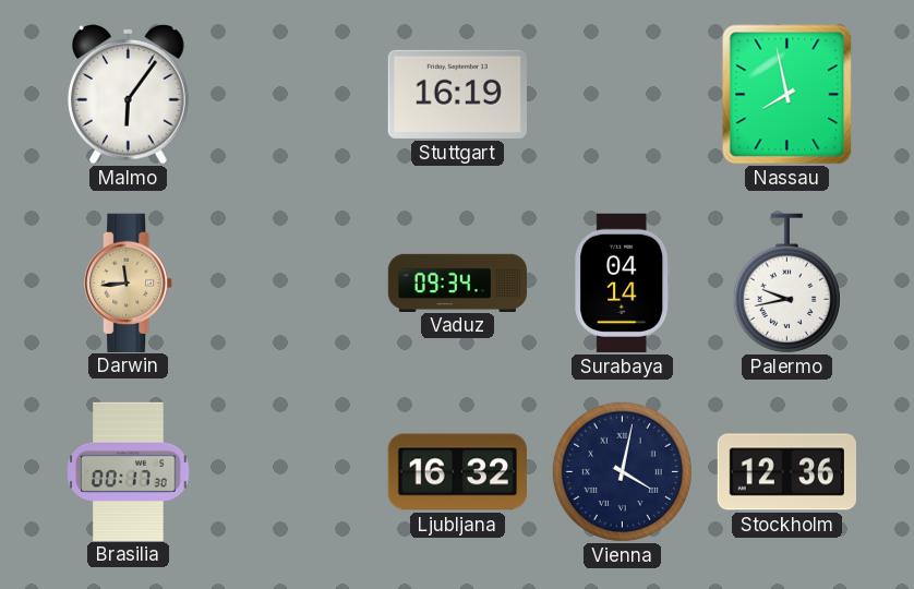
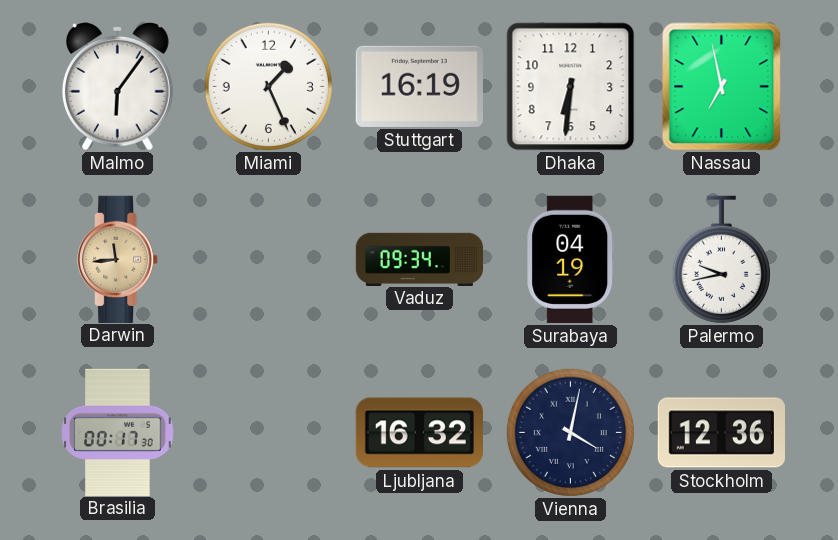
Miami: none -> 1:26
Dhaka: none -> 6:31
Nassau: 7:58 -> 6:58
Surabaya: 04:14 -> 04:19
